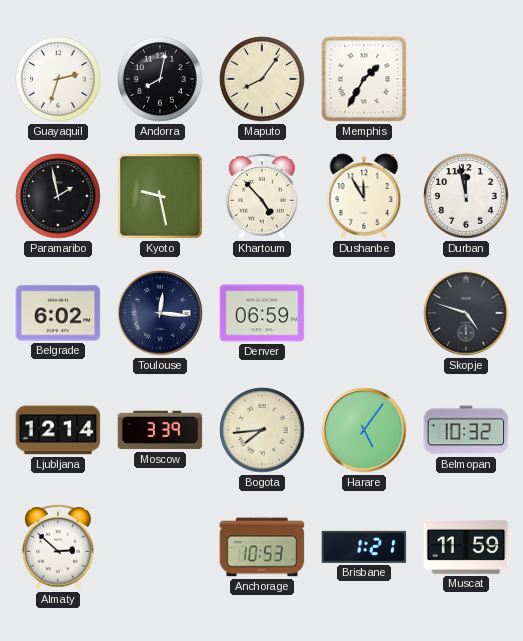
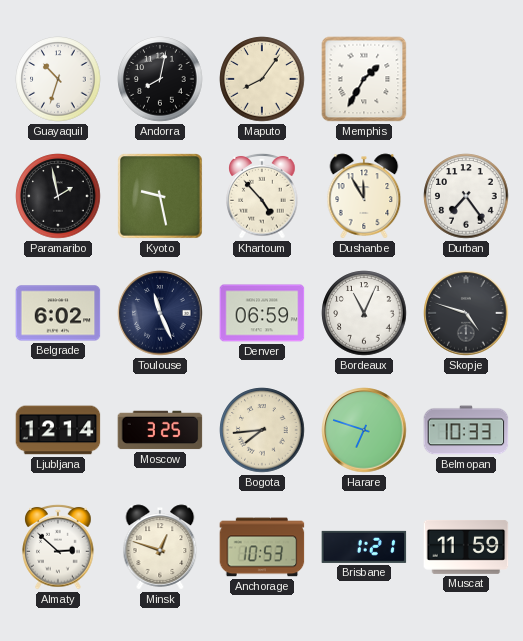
Guayaquil: 2:33 -> 10:33
Durban: 11:58 -> 7:24
Toulouse: 12:16 -> 11:26
Bordeaux: none -> 11:04
Moscow: 3:39 -> 3:25
Harare: 5:06 -> 6:48
Belmopan: 10:32 -> 10:33
Minsk: none -> 12:48
